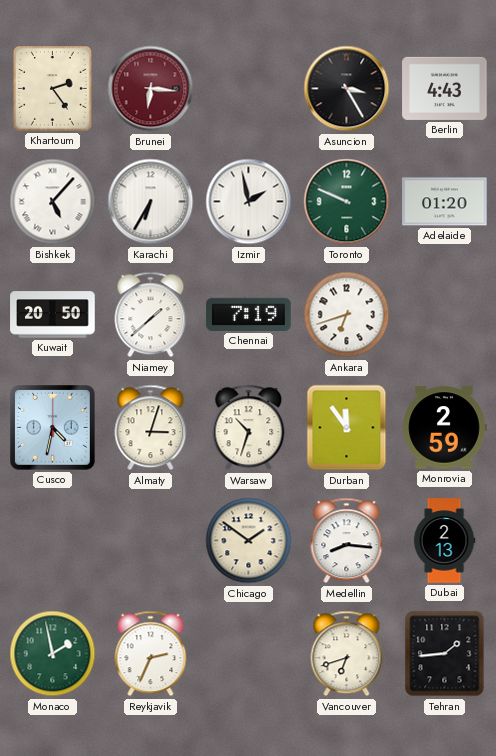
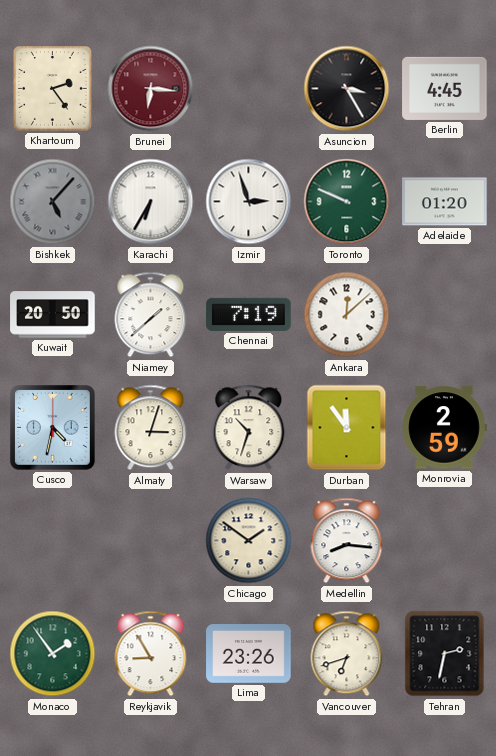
Berlin: 4:43 -> 4:45
Bishkek dial: white -> grey
Izmir: 1:58 -> 2:57
Ankara: 6:42 -> 12:08
Dubai: 2:13 -> none
Monaco: 1:58 -> 1:54
Reykjavik: 2:34 -> 8:55
Lima: none -> 23:26
Tehran: 1:44 -> 2:32
